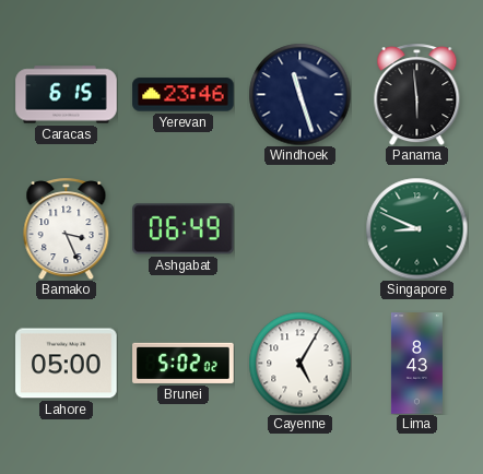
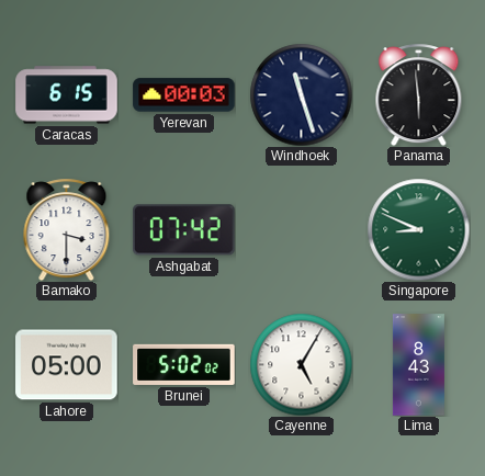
Yerevan: 23:46 -> 00:03
Bamako: 3:26 -> 3:30
Ashgabat: 06:49 -> 07:42
